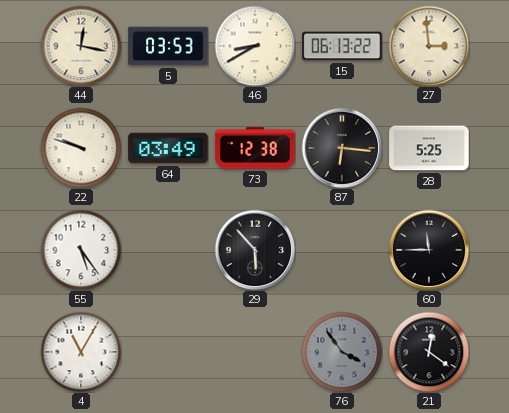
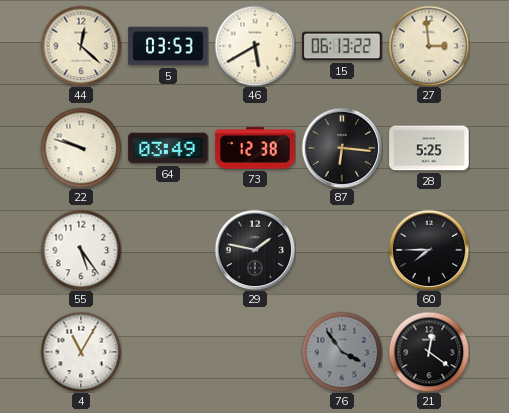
44: 12:17 -> 12:22
46: 8:40 -> 5:40
29: 5:53 -> 1:47
60: 11:45 -> 7:45
